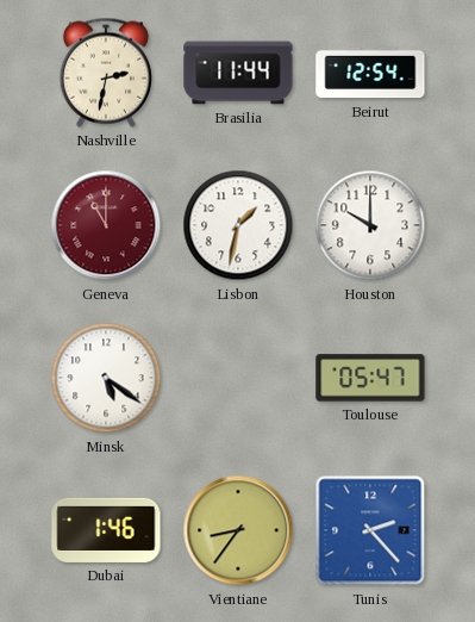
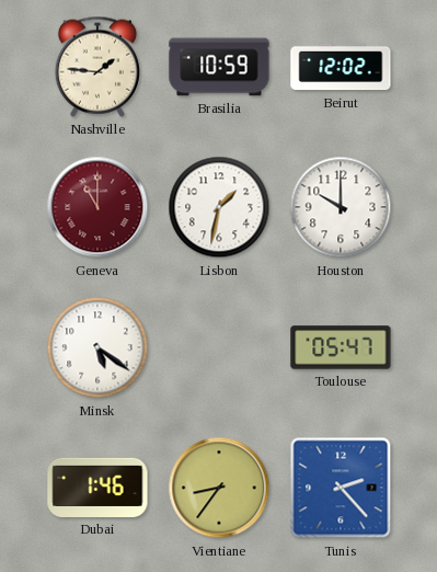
Nashville: 2:32 -> 1:46
Brasilia: 11:44 -> 10:59
Beirut: 12:54 -> 12:02
